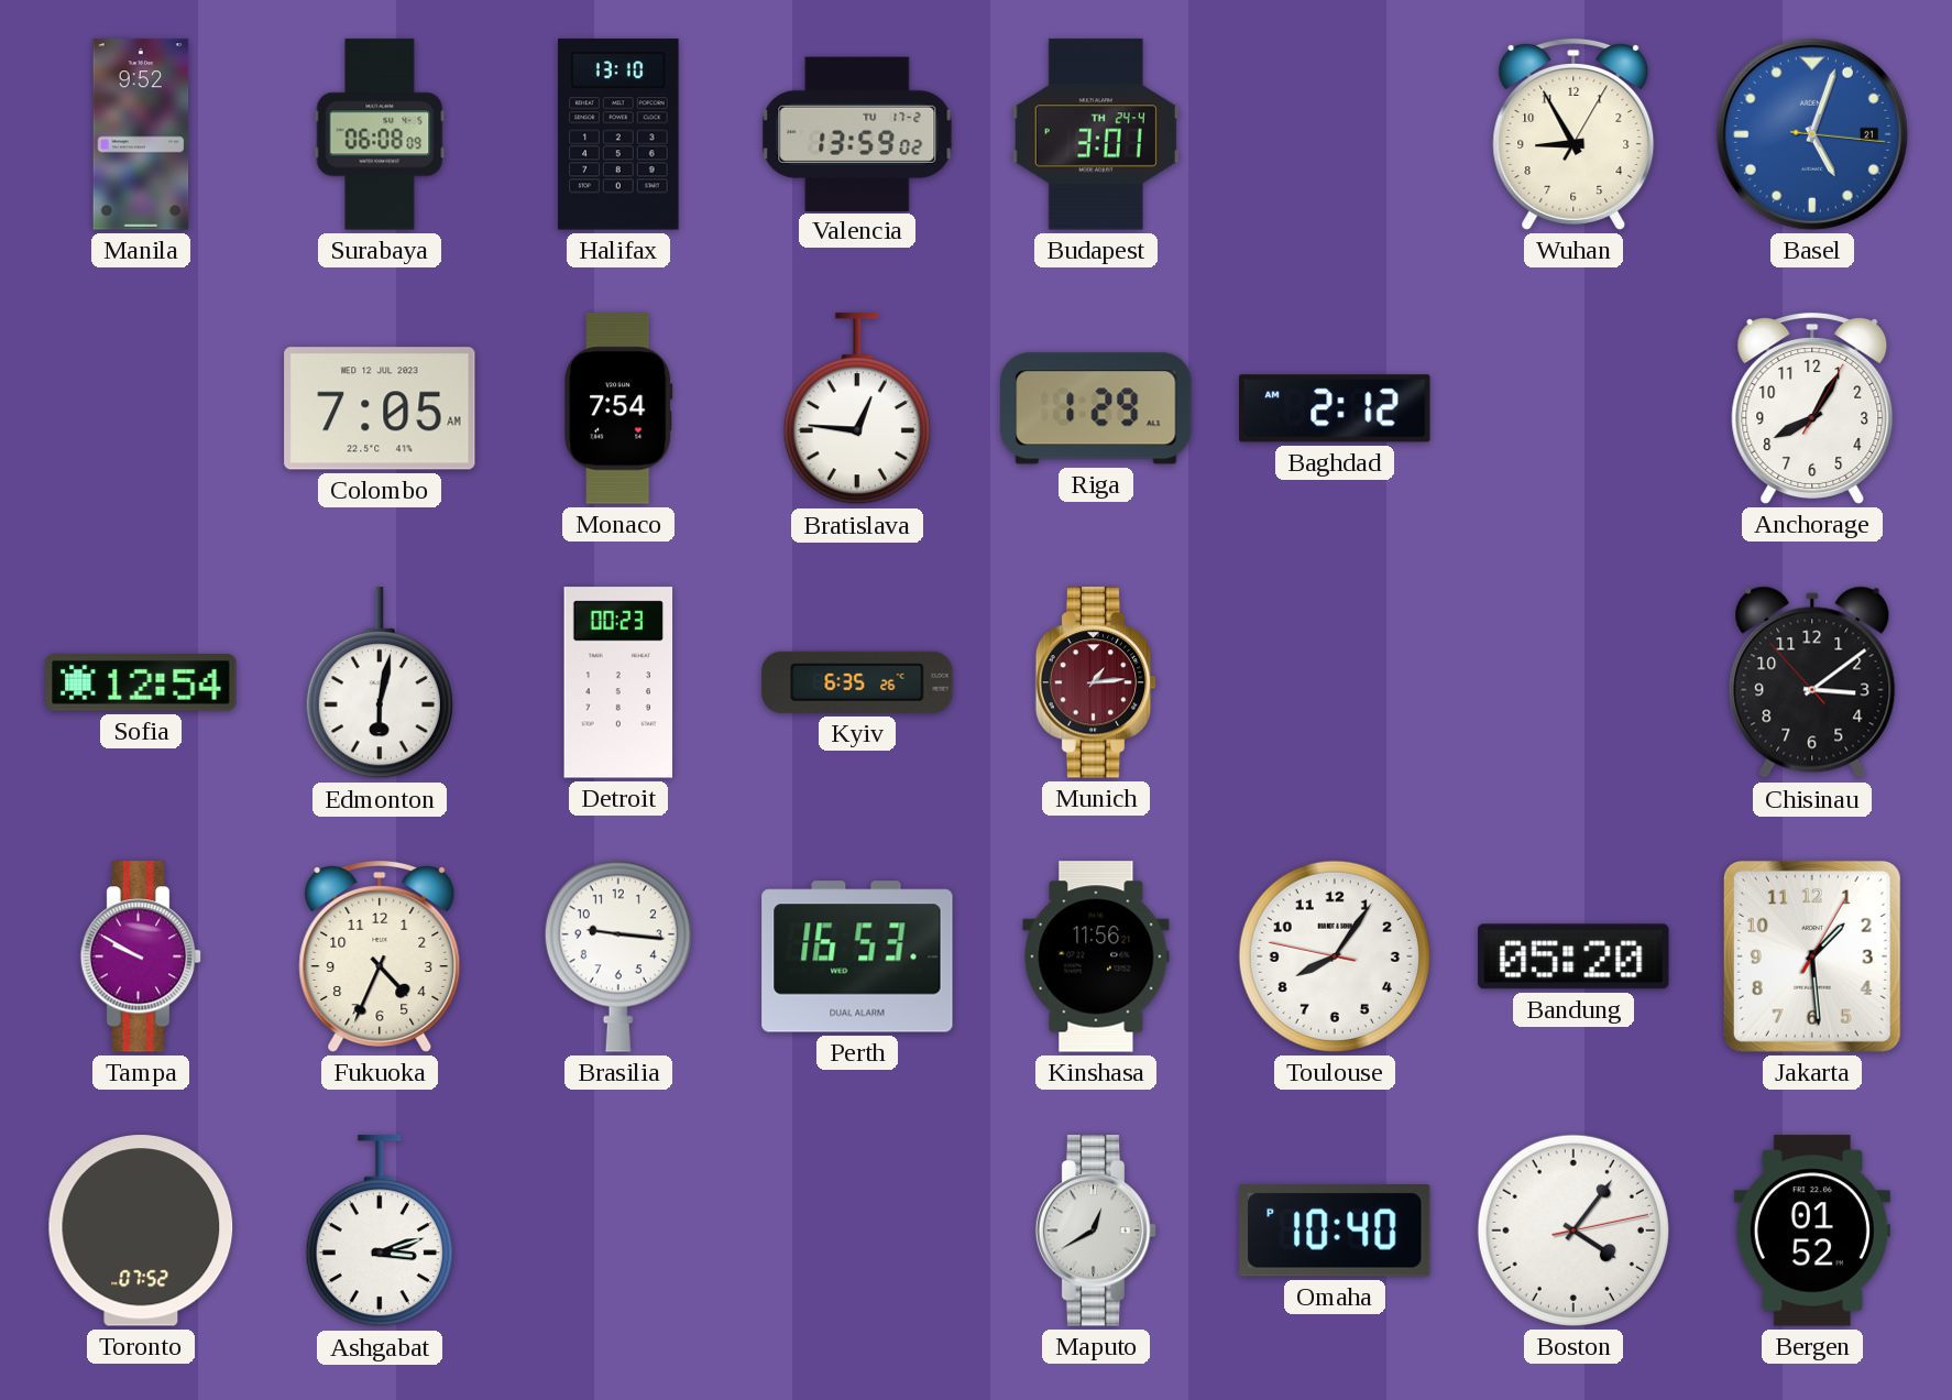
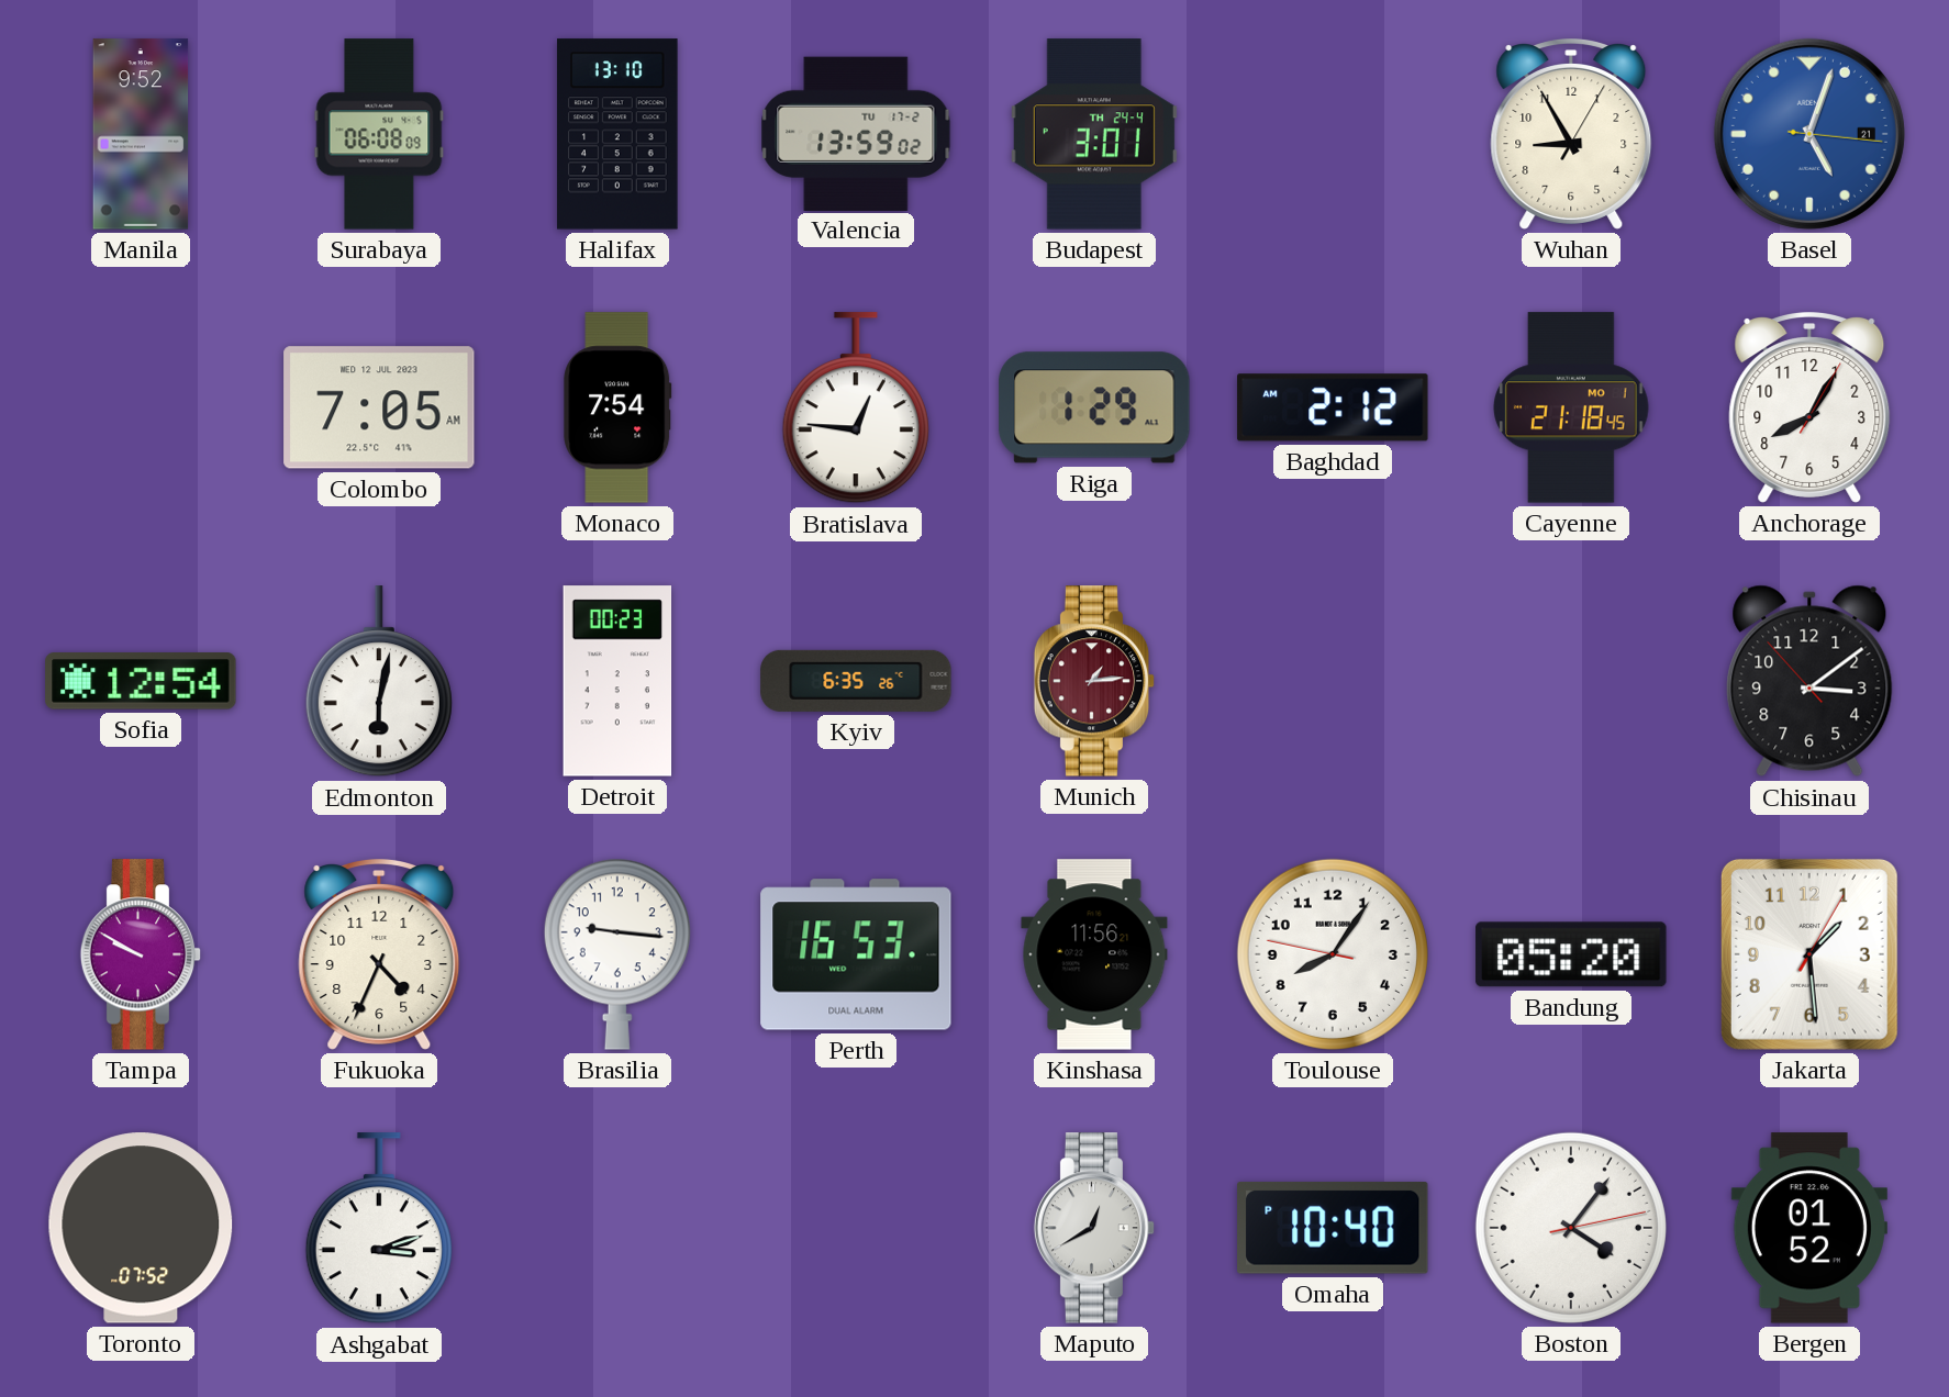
Cayenne: none -> 21:18
